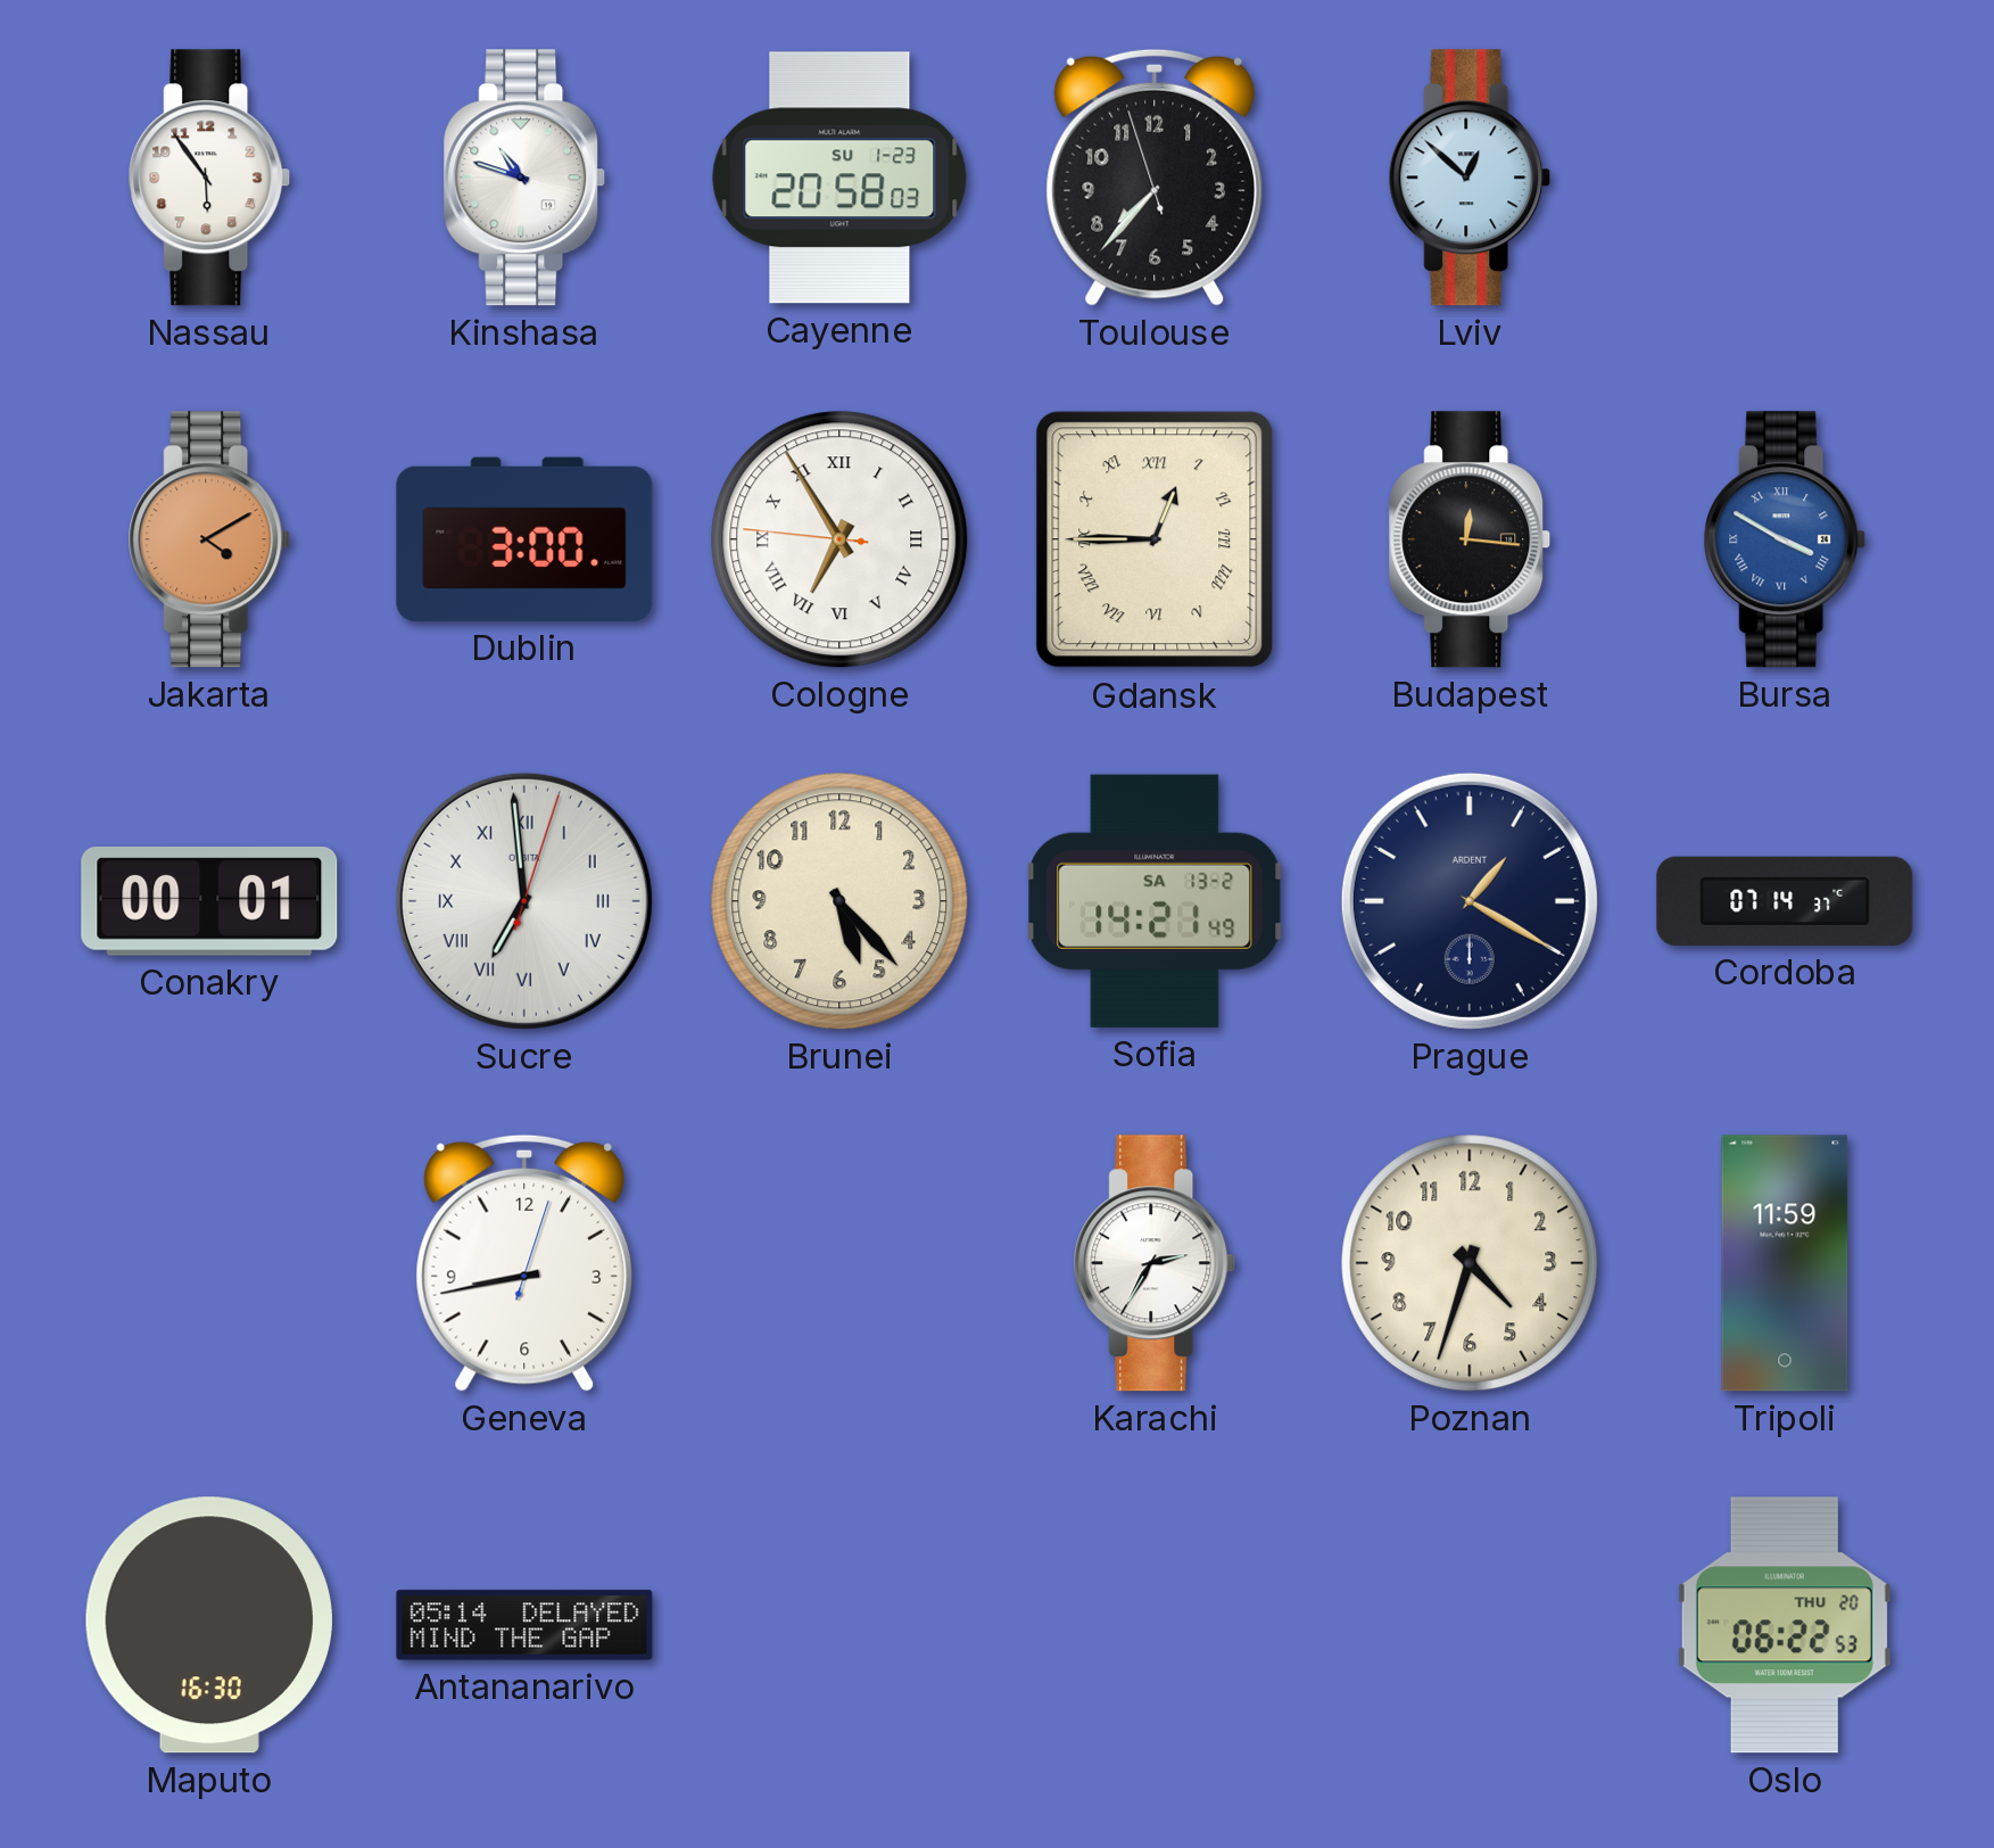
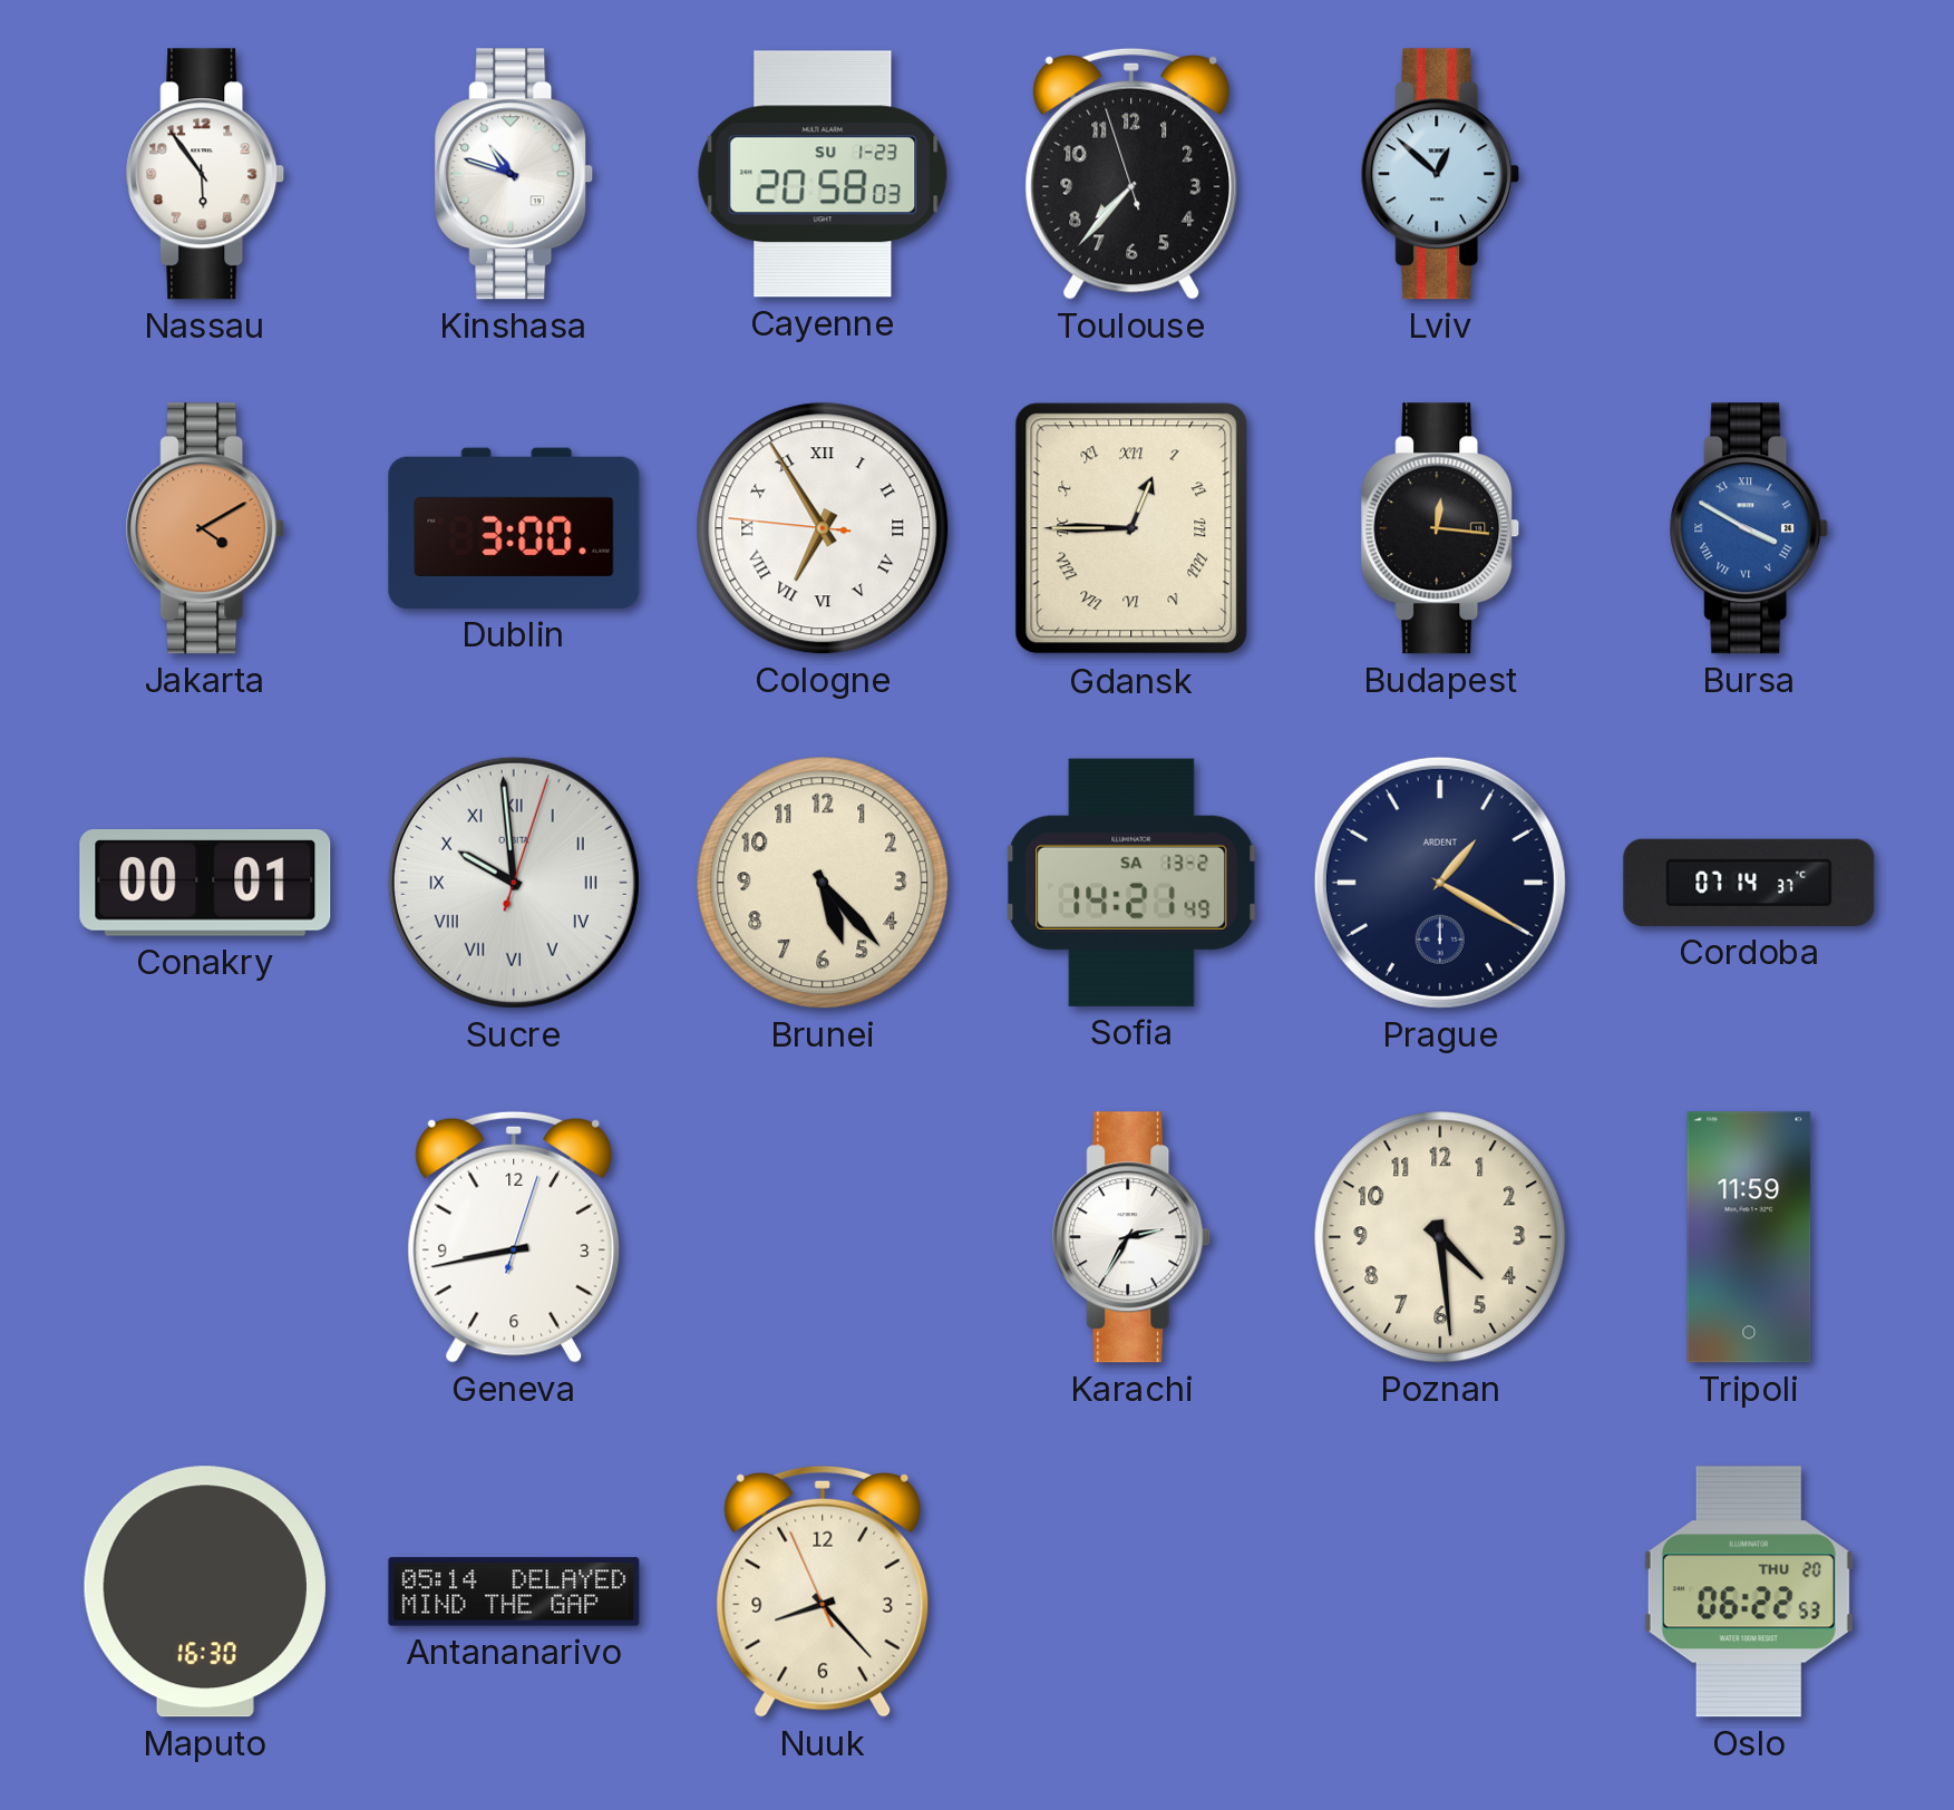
Sucre: 6:59 -> 9:59
Poznan: 4:33 -> 4:29
Nuuk: none -> 8:22
